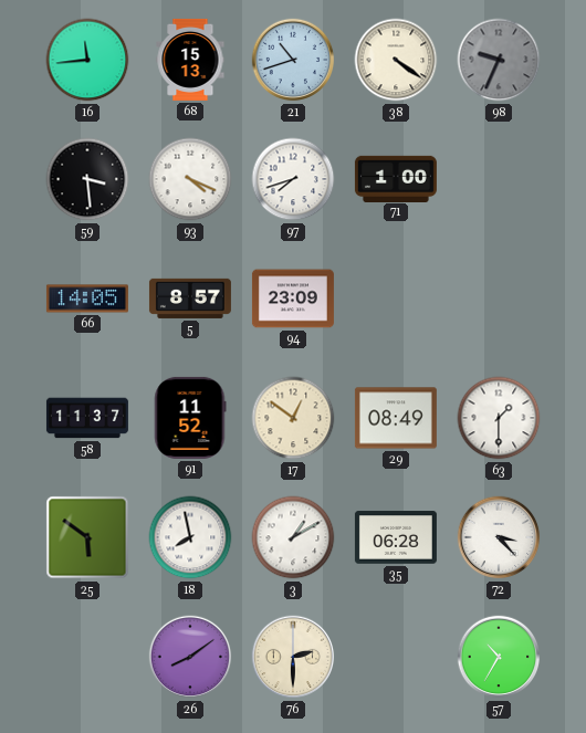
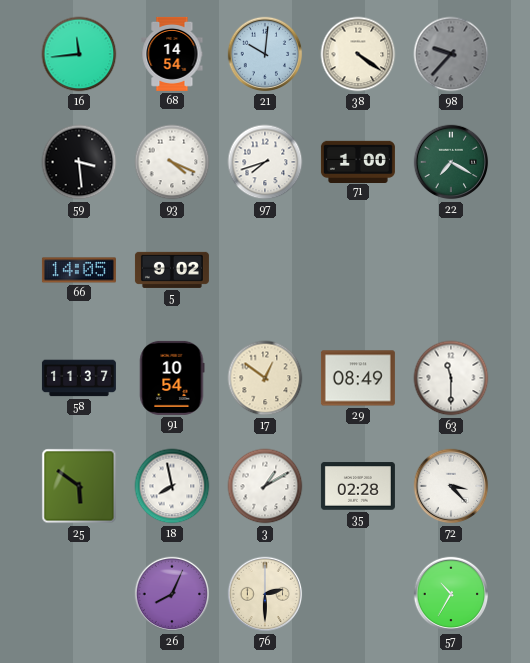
68: 15:13 -> 14:54
21: 10:42 -> 10:01
98: 9:34 -> 9:37
22: none -> 7:20
5: 8:57 -> 9:02
94: 23:09 -> none
91: 11:52 -> 10:54
63: 1:30 -> 11:30
35: 06:28 -> 02:28
26: 8:09 -> 8:04
